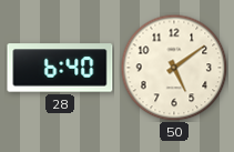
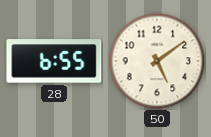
28: 6:40 -> 6:55
